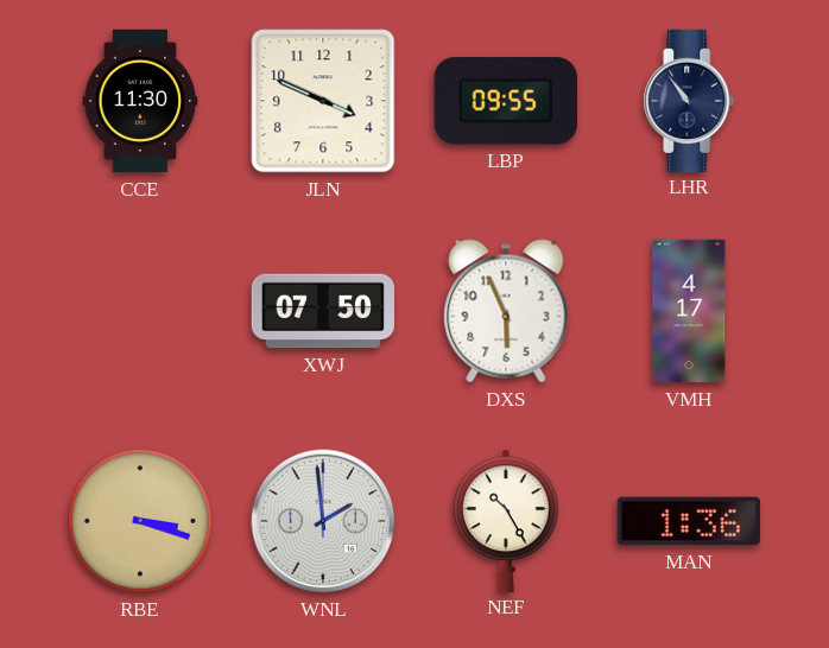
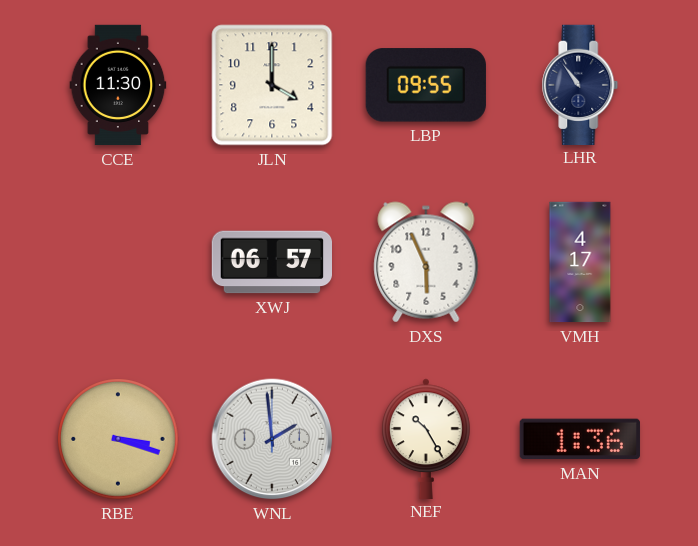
JLN: 3:49 -> 4:00
XWJ: 07:50 -> 06:57
